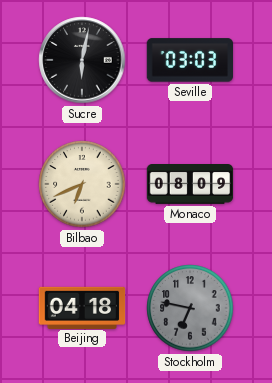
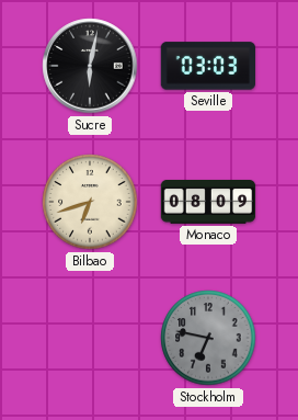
Bilbao: 6:41 -> 6:42
Beijing: 04:18 -> none
